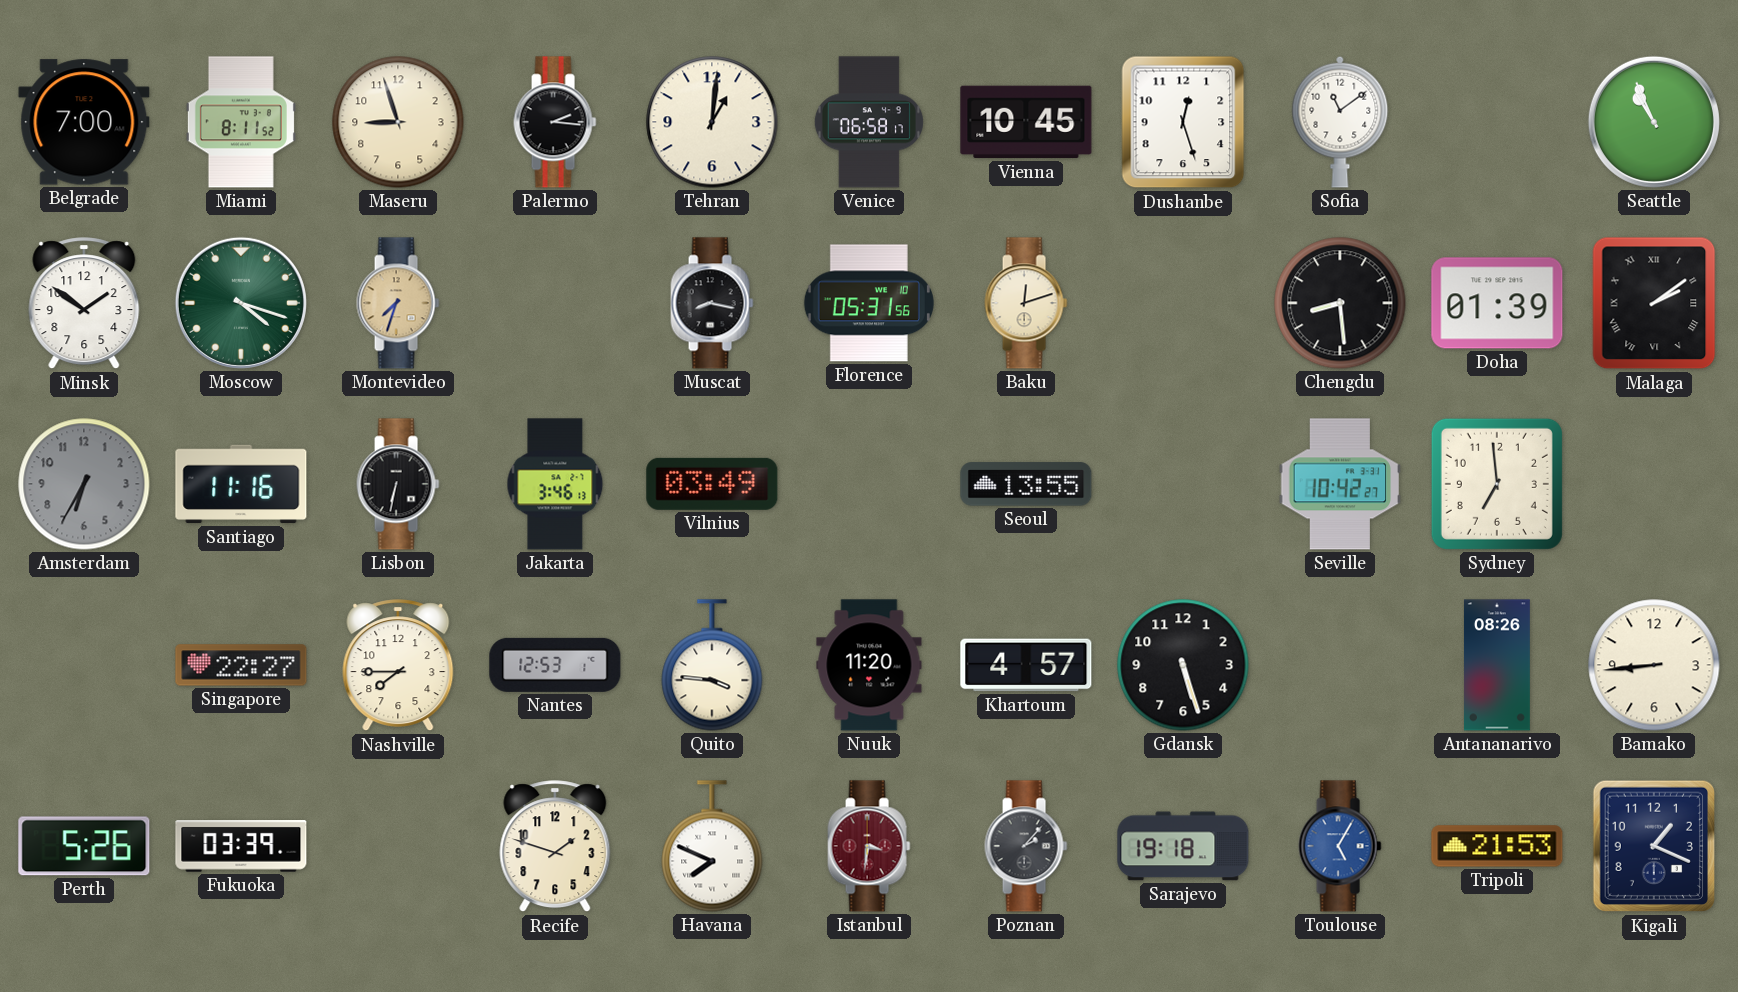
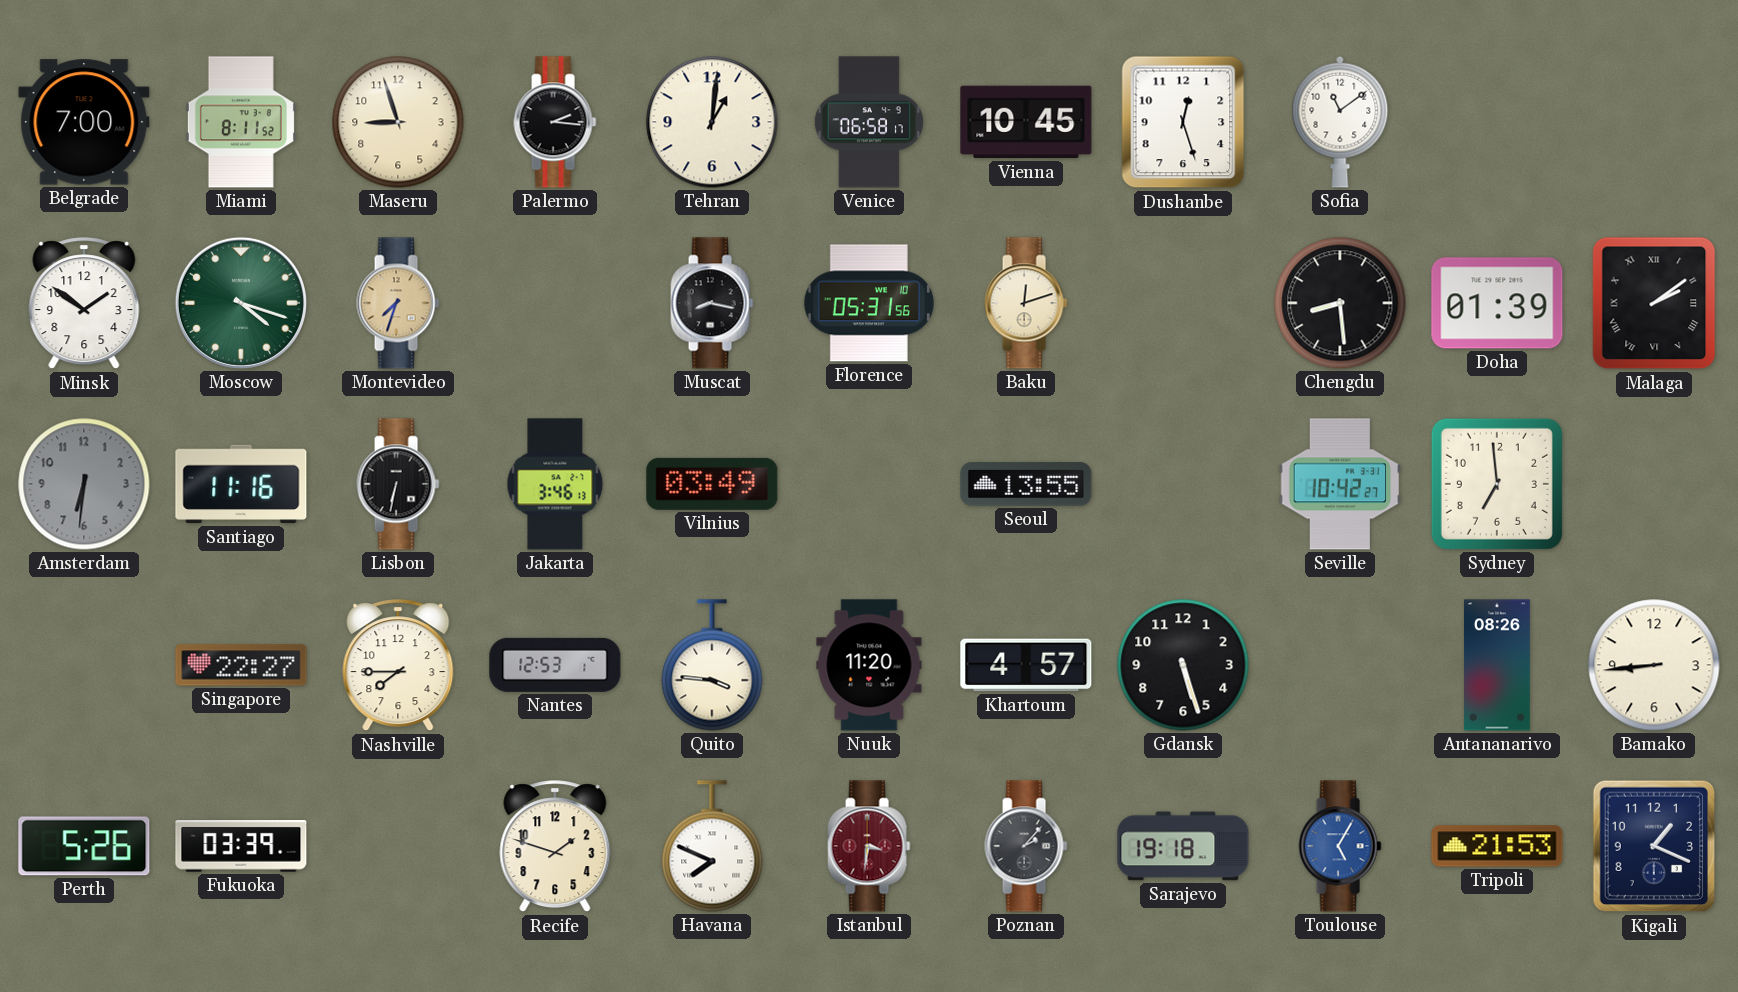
Seattle: 10:56 -> none
Amsterdam: 6:35 -> 6:31
